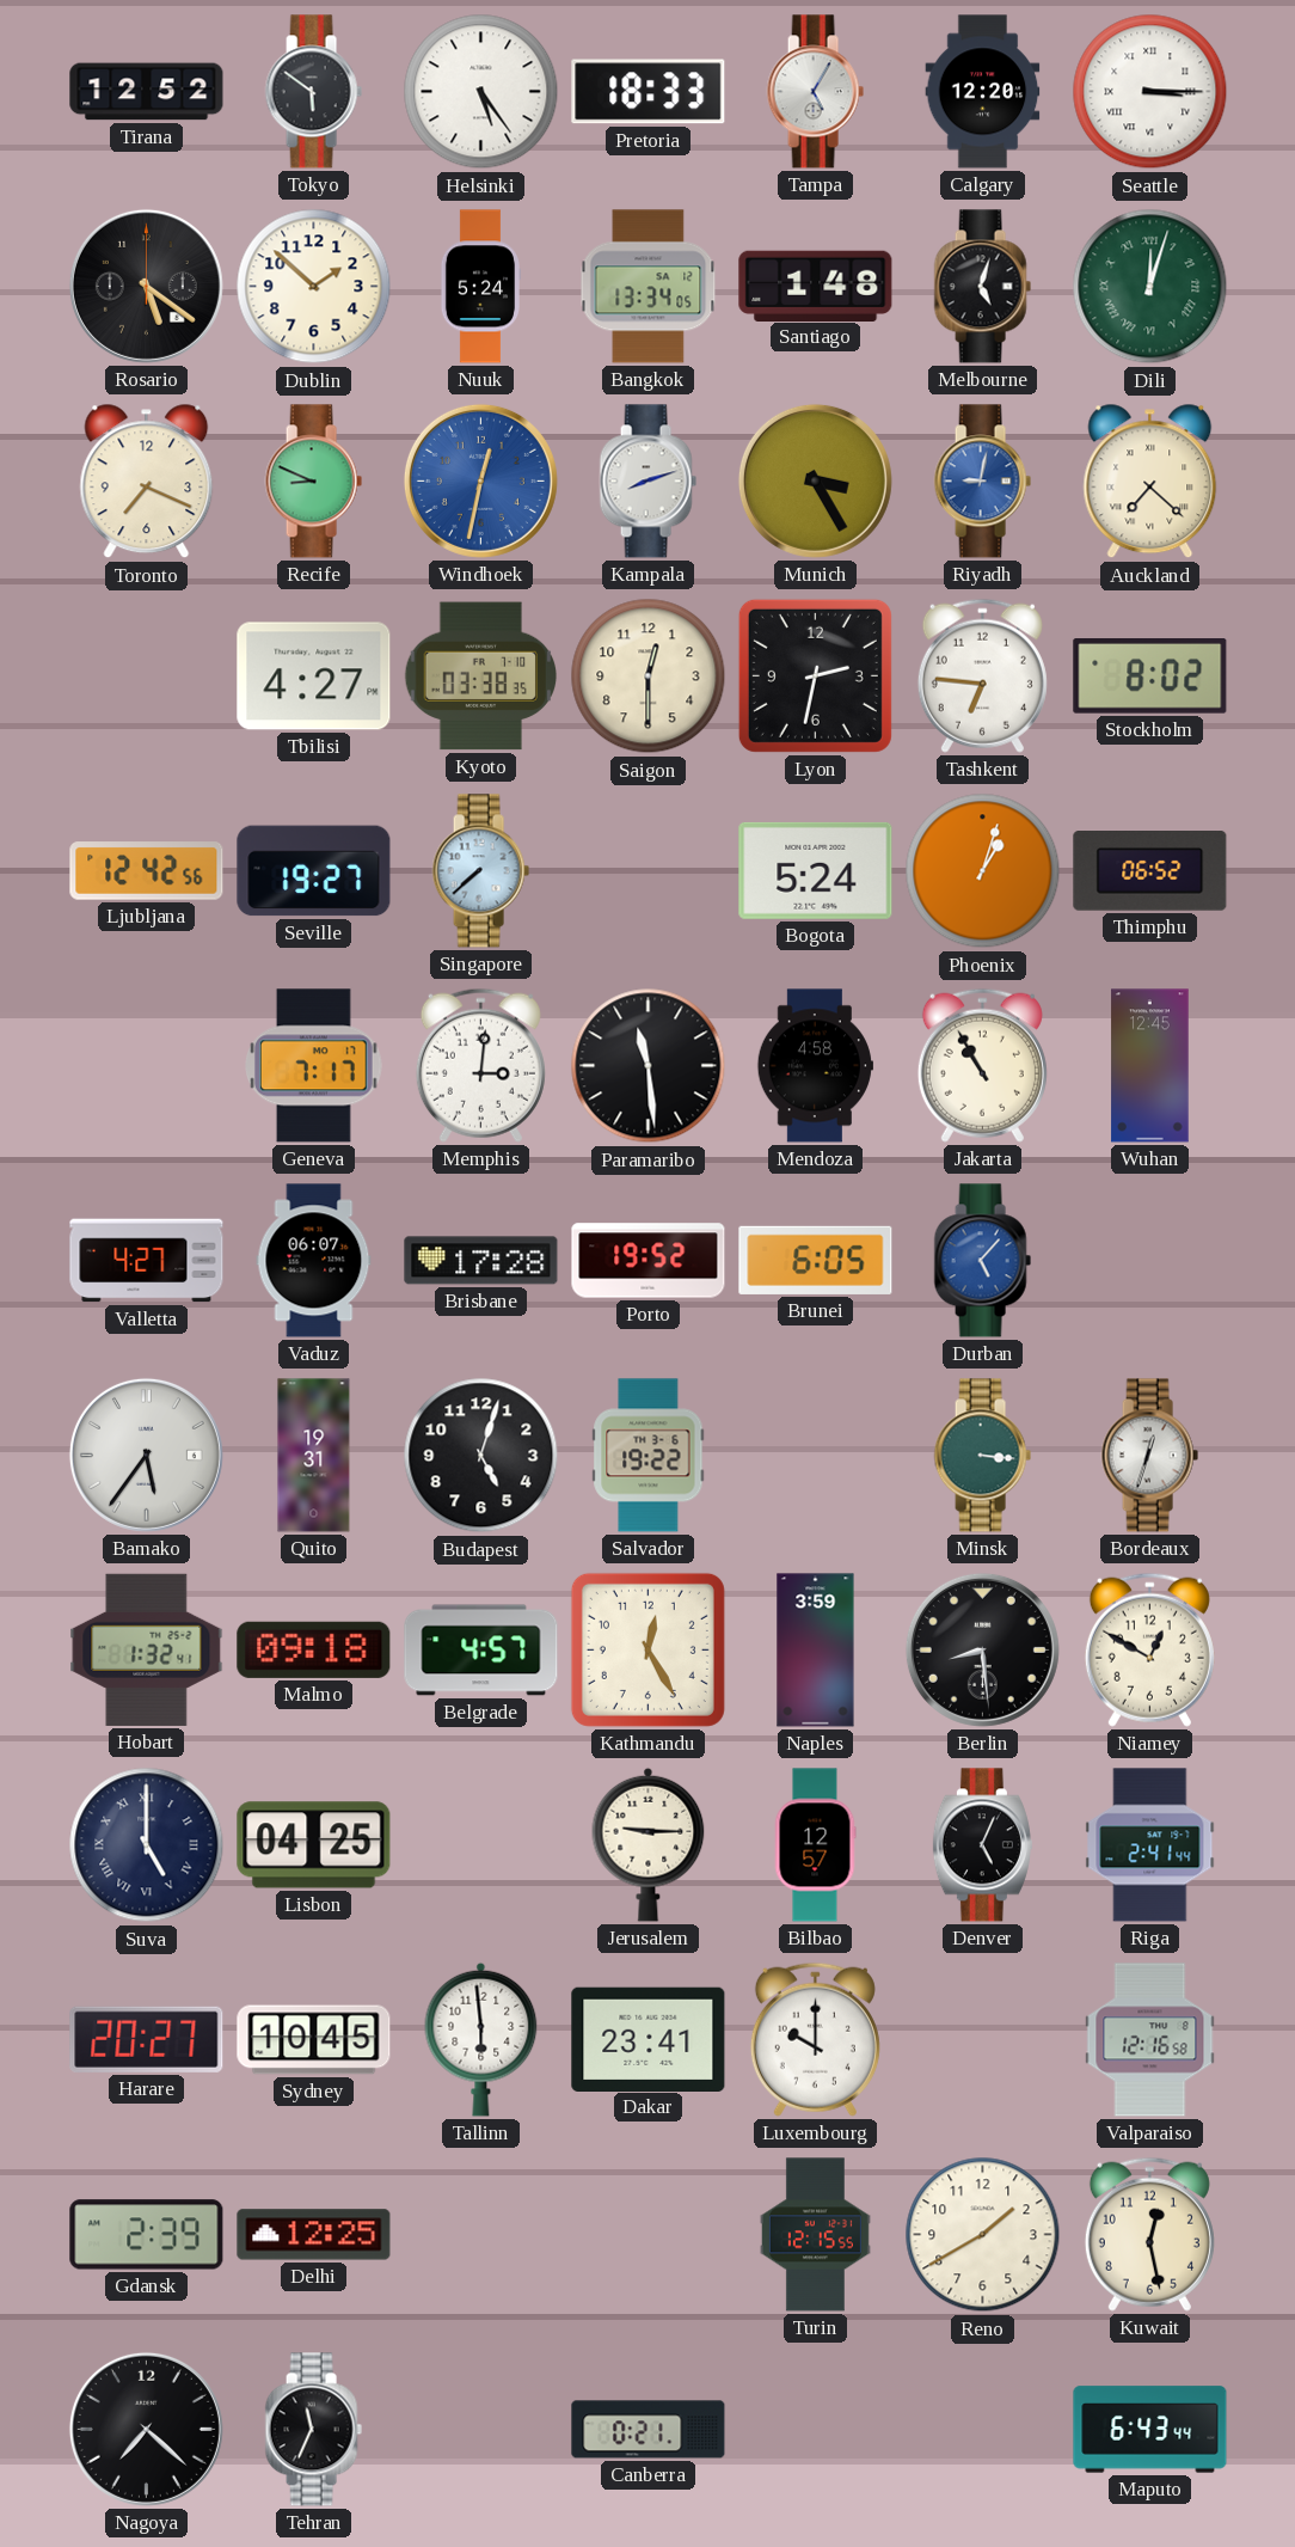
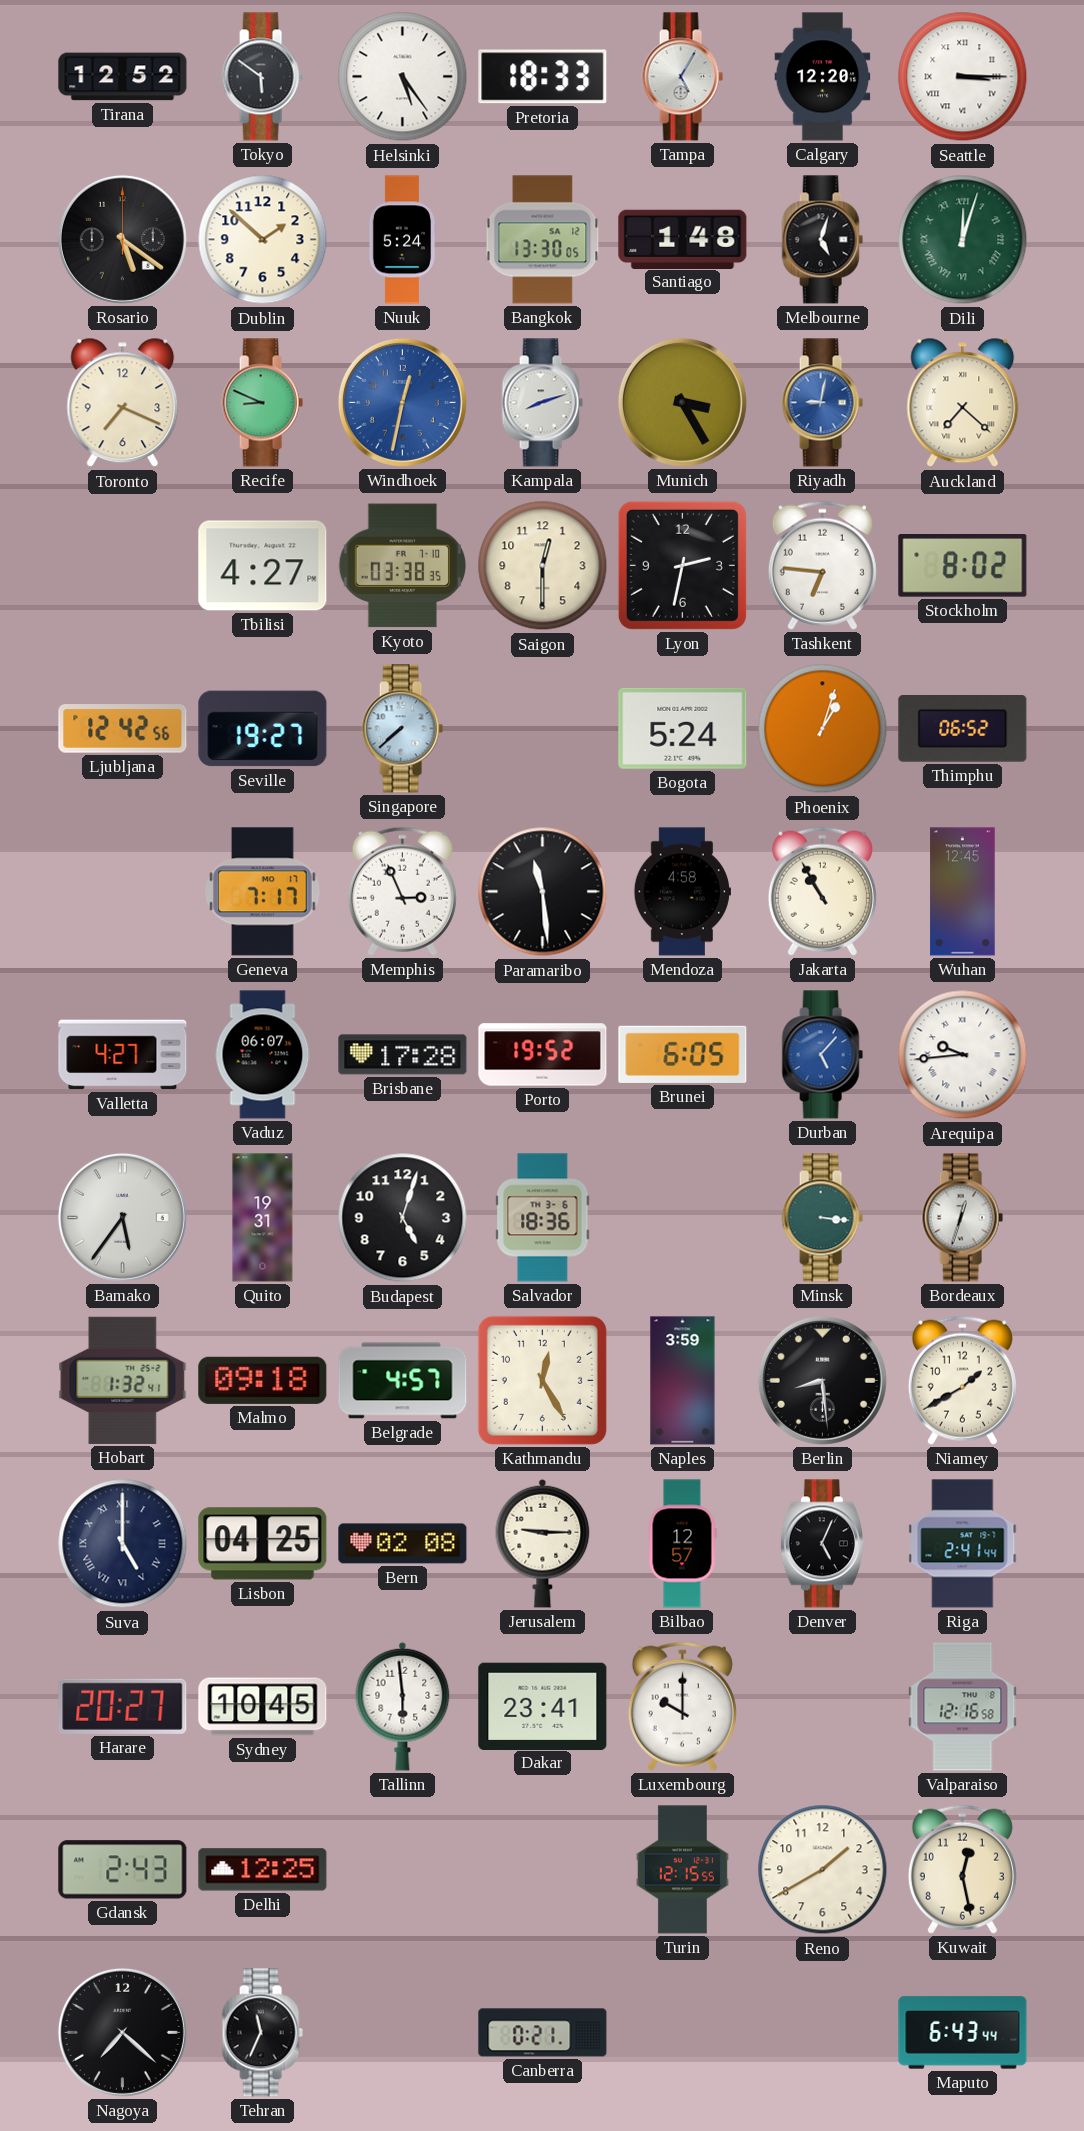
Bangkok: 13:34 -> 13:30
Memphis: 3:01 -> 2:56
Arequipa: none -> 9:44
Salvador: 19:22 -> 18:36
Niamey: 12:50 -> 1:40
Bern: none -> 02:08
Gdansk: 2:39 -> 2:43
